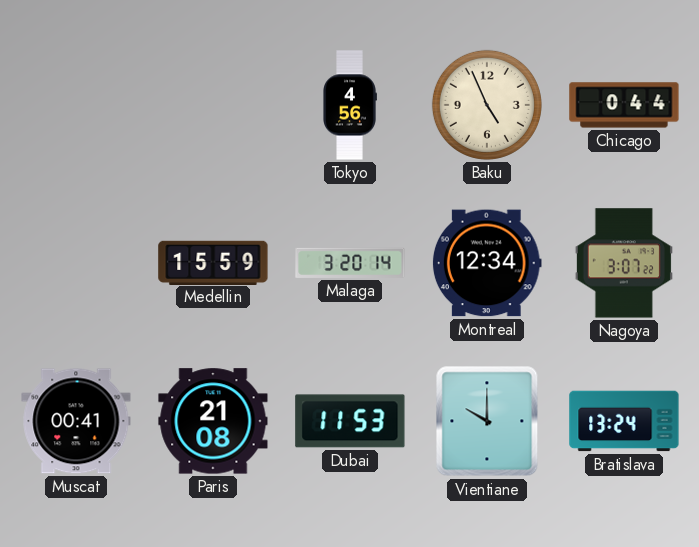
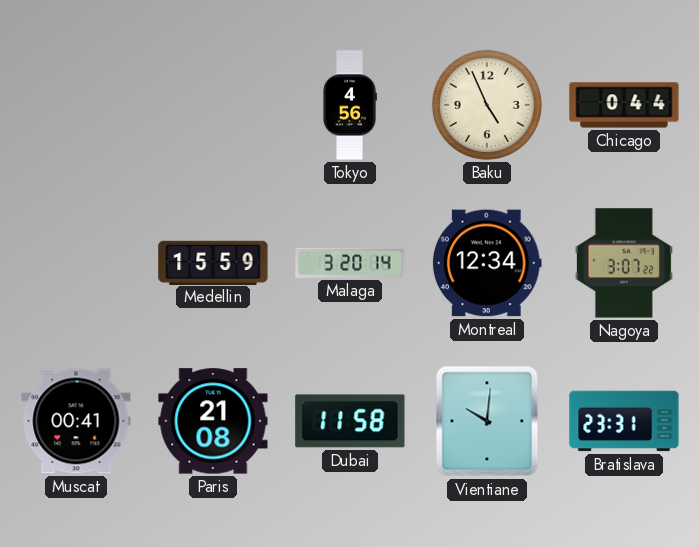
Dubai: 11:53 -> 11:58
Vientiane: 10:00 -> 10:01
Bratislava: 13:24 -> 23:31
